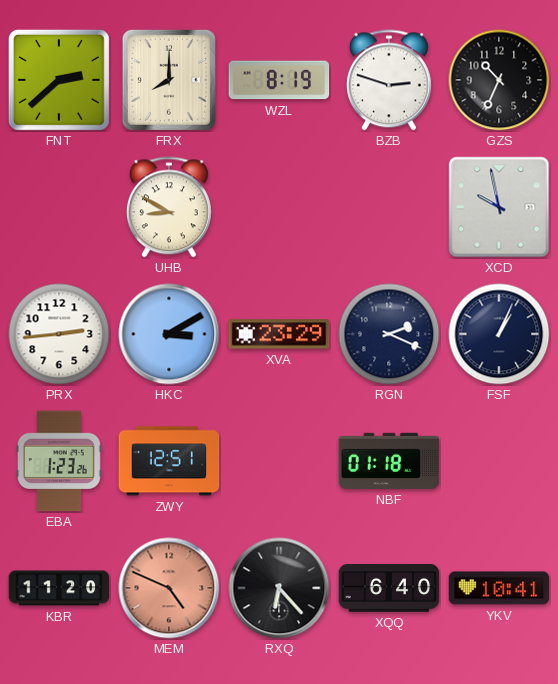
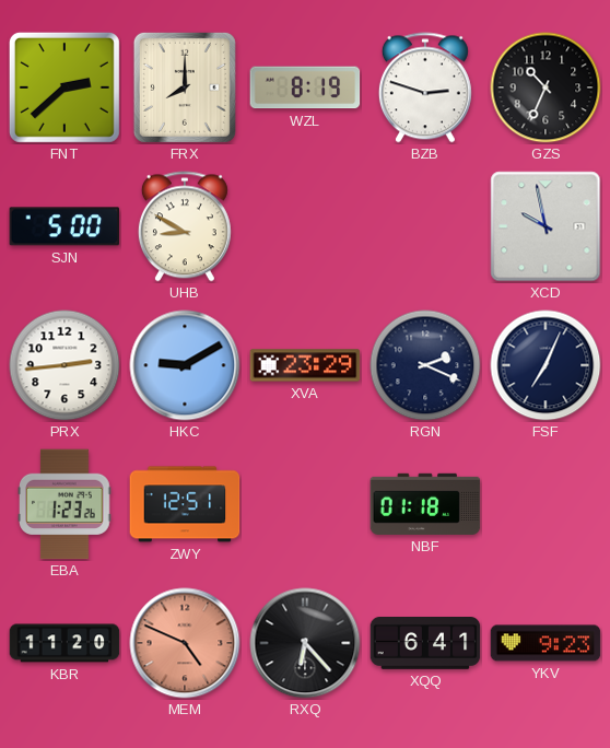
SJN: none -> 5:00
HKC: 3:10 -> 9:10
FSF: 1:04 -> 7:04
XQQ: 6:40 -> 6:41
YKV: 10:41 -> 9:23
